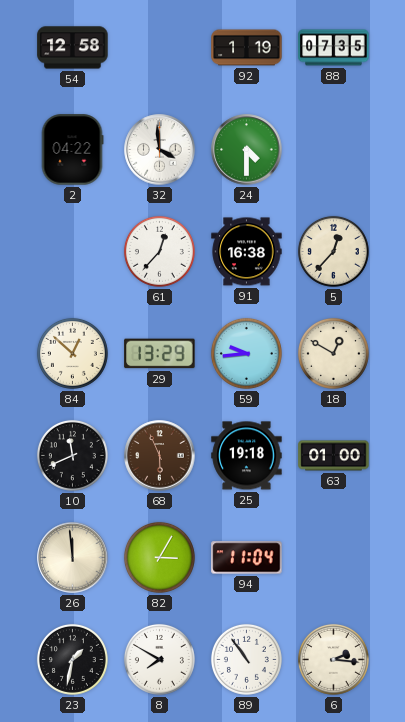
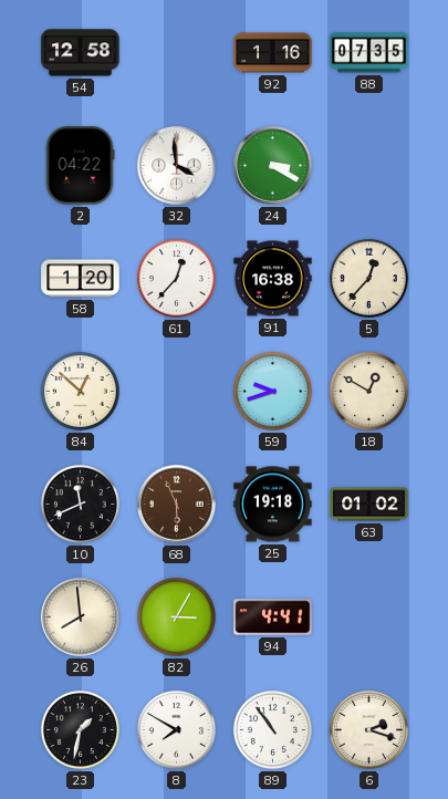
92: 1:19 -> 1:16
24: 4:30 -> 3:20
58: none -> 1:20
29: 13:29 -> none
59: 9:44 -> 9:42
63: 01:00 -> 01:02
26: 11:59 -> 7:59
94: 11:04 -> 4:41
6: 2:16 -> 2:18
